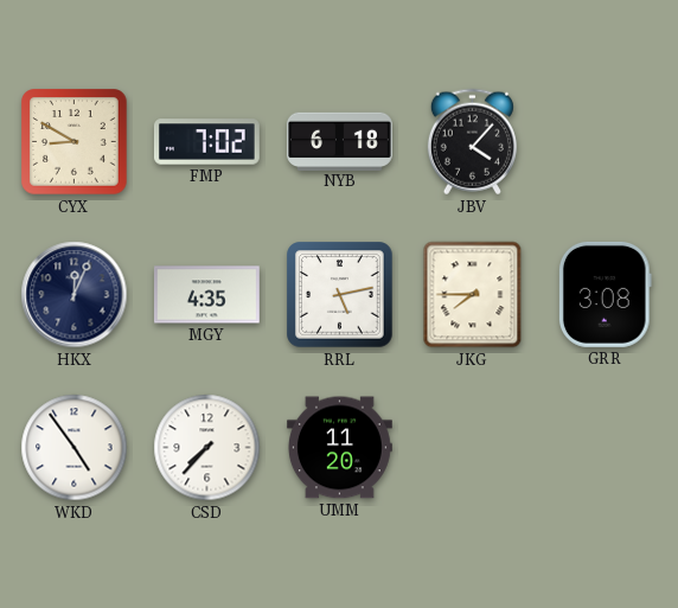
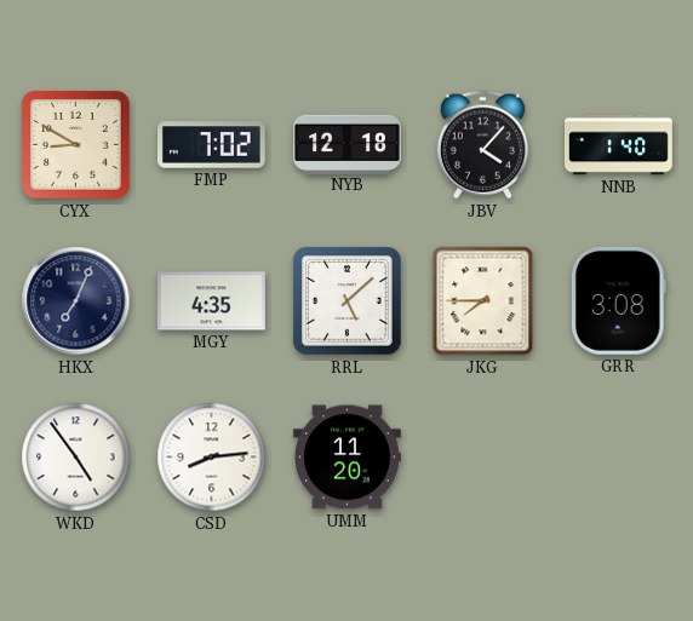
NYB: 6:18 -> 12:18
NNB: none -> 1:40
HKX: 12:04 -> 7:04
RRL: 5:13 -> 5:08
CSD: 7:37 -> 8:14
